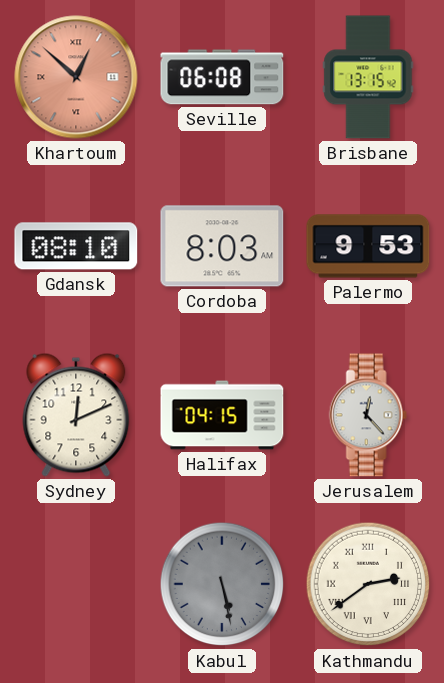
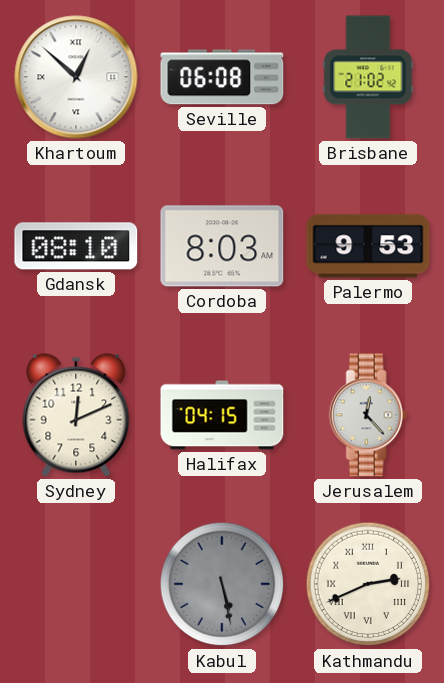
Khartoum dial: salmon -> white
Brisbane: 13:15 -> 21:02
Kathmandu: 2:39 -> 2:41
